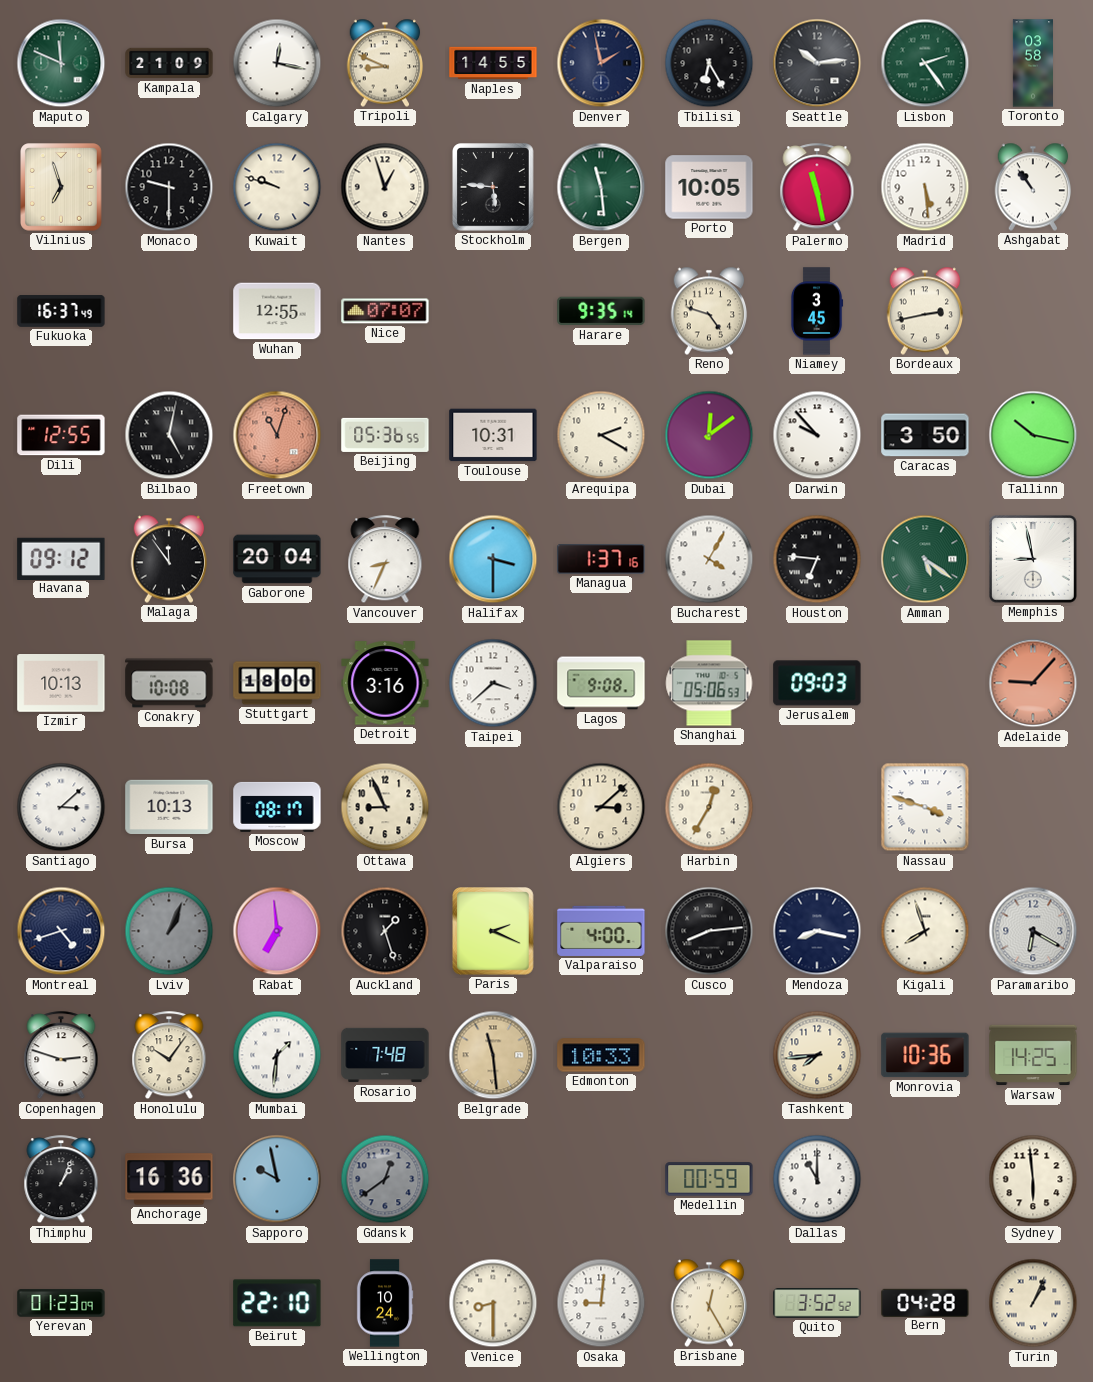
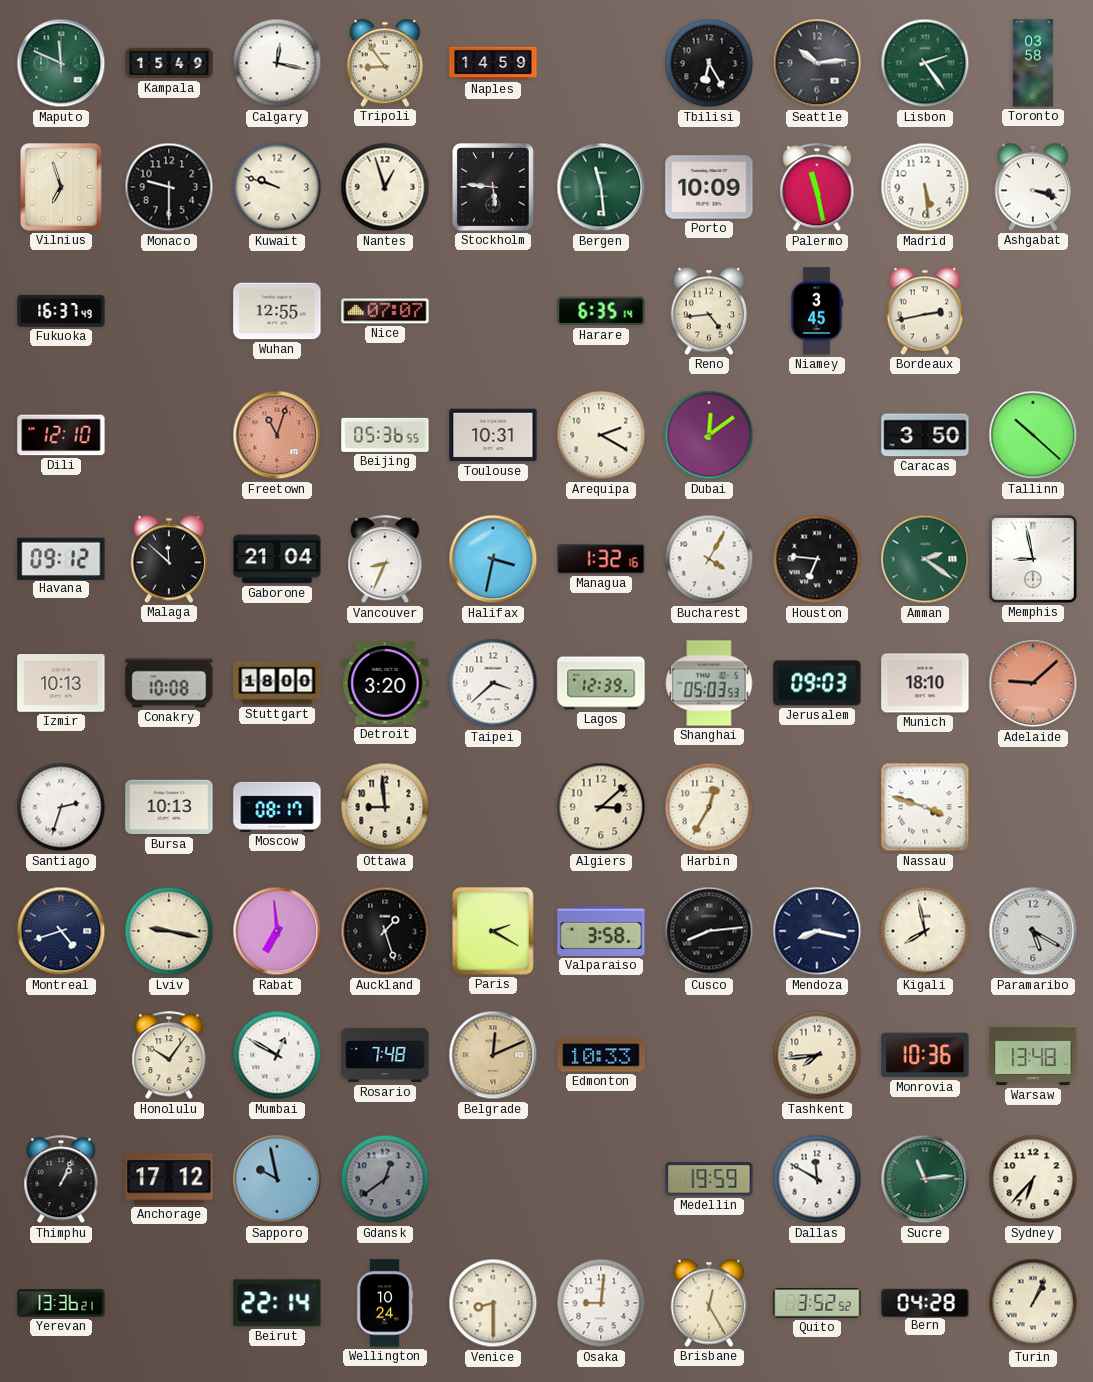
Kampala: 21:09 -> 15:49
Tripoli: 8:49 -> 8:54
Naples: 14:55 -> 14:59
Denver: 1:58 -> none
Porto: 10:05 -> 10:09
Ashgabat: 10:54 -> 3:18
Harare: 9:35 -> 6:35
Reno: 4:48 -> 4:44
Dili: 12:55 -> 12:10
Bilbao: 5:02 -> none
Darwin: 9:53 -> none
Tallinn: 10:17 -> 10:22
Malaga: 11:54 -> 11:52
Gaborone: 20:04 -> 21:04
Halifax: 3:30 -> 3:32
Managua: 1:37 -> 1:32
Amman: 5:21 -> 2:21
Detroit: 3:16 -> 3:20
Lagos: 9:08 -> 12:39
Shanghai: 05:06 -> 05:03
Munich: none -> 18:10
Adelaide: 9:07 -> 9:08
Santiago: 3:08 -> 2:33
Ottawa: 8:56 -> 8:59
Lviv: 1:04 -> 9:17
Lviv dial: grey -> cream
Paris: 2:19 -> 2:20
Valparaiso: 4:00 -> 3:58
Kigali: 7:57 -> 7:58
Paramaribo: 6:20 -> 5:20
Copenhagen: 2:48 -> none
Mumbai: 1:31 -> 12:50
Belgrade: 11:29 -> 12:11
Warsaw: 14:25 -> 13:48
Anchorage: 16:36 -> 17:12
Medellin: 00:59 -> 19:59
Dallas: 11:00 -> 11:50
Sucre: none -> 11:14
Sydney: 5:59 -> 6:37
Yerevan: 01:23 -> 13:36
Beirut: 22:10 -> 22:14
